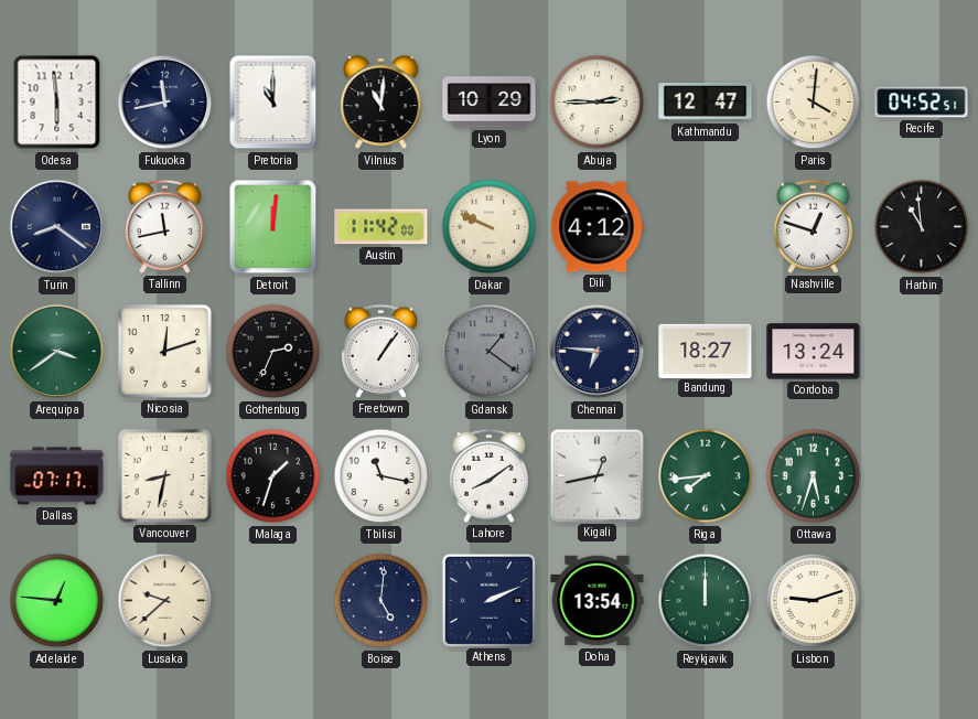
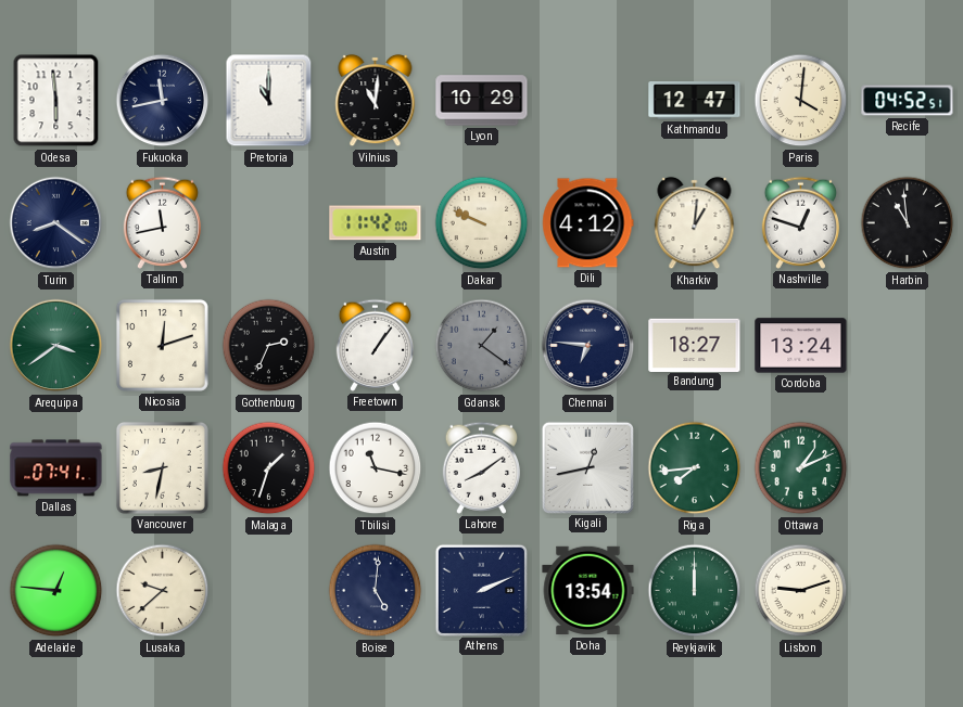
Abuja: 2:45 -> none
Detroit: 12:01 -> none
Kharkiv: none -> 1:01
Dallas: 07:17 -> 07:41
Ottawa: 5:33 -> 1:11
